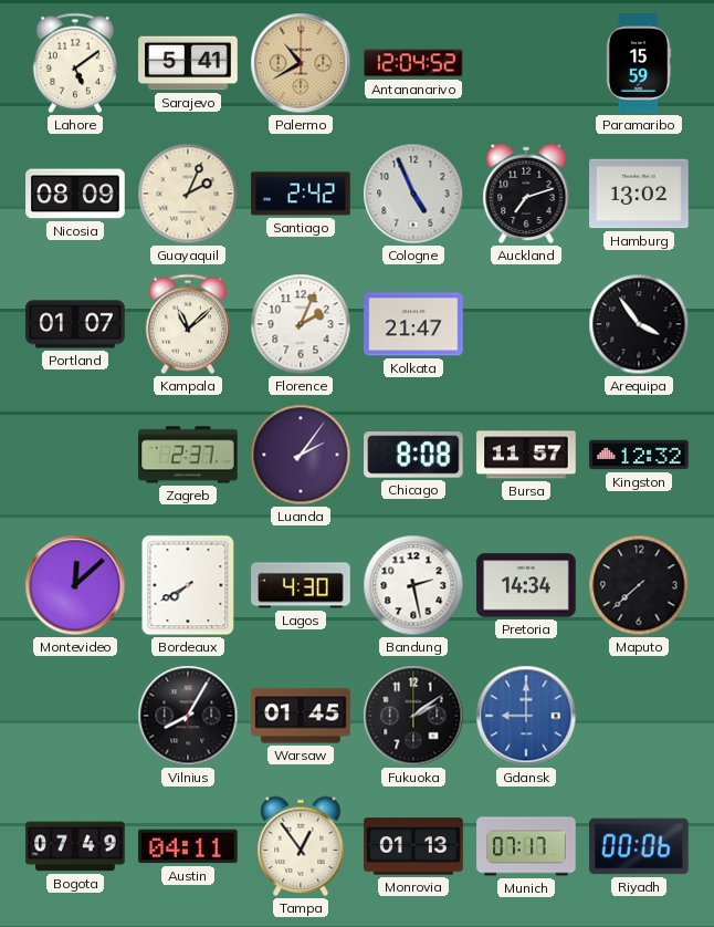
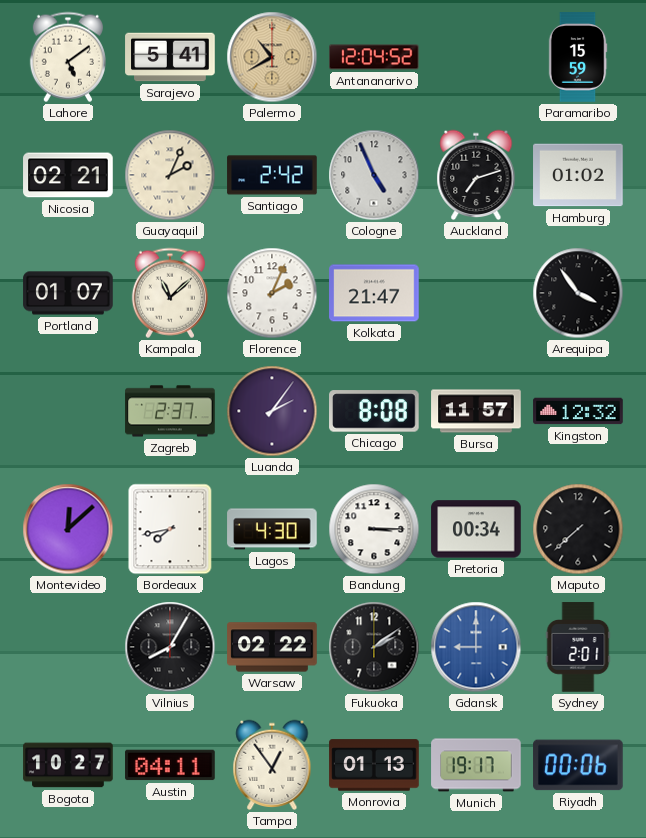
Nicosia: 08:09 -> 02:21
Hamburg: 13:02 -> 01:02
Bordeaux: 7:40 -> 7:43
Bandung: 2:28 -> 3:15
Pretoria: 14:34 -> 00:34
Warsaw: 01:45 -> 02:22
Sydney: none -> 2:01
Bogota: 07:49 -> 10:27
Munich: 07:17 -> 19:17
